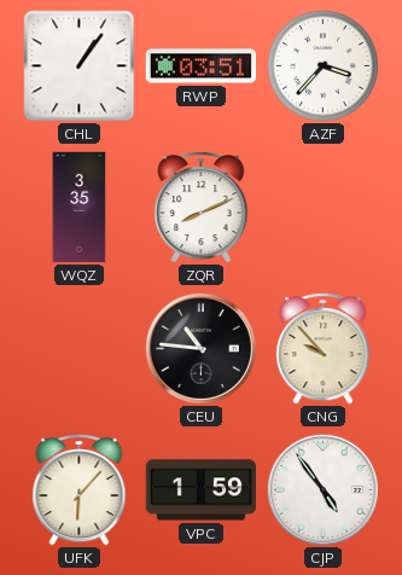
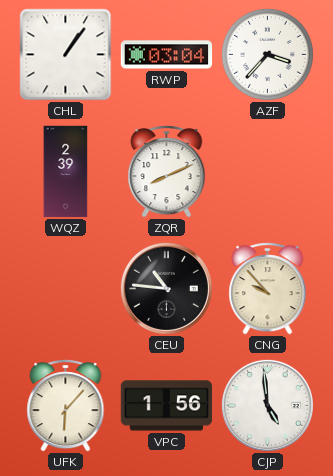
RWP: 03:51 -> 03:04
WQZ: 3:35 -> 2:39
VPC: 1:59 -> 1:56
CJP: 4:54 -> 4:59
